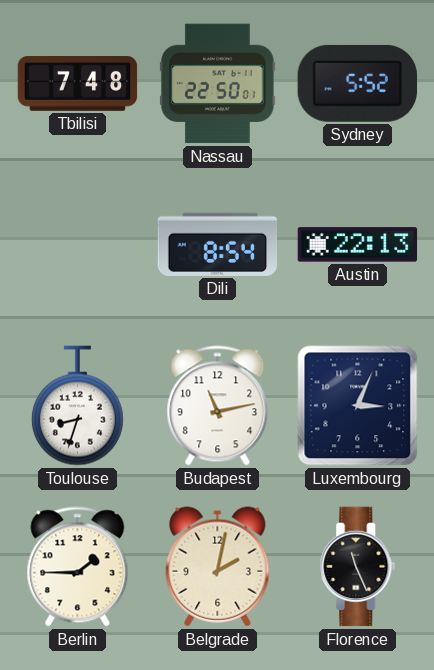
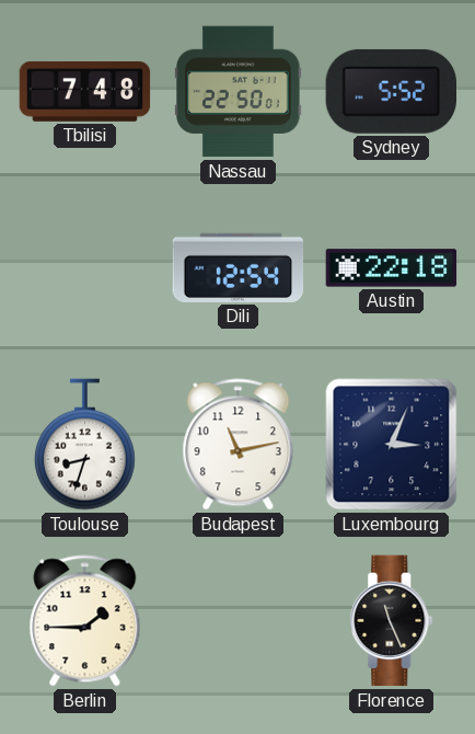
Dili: 8:54 -> 12:54
Austin: 22:13 -> 22:18
Belgrade: 2:02 -> none
